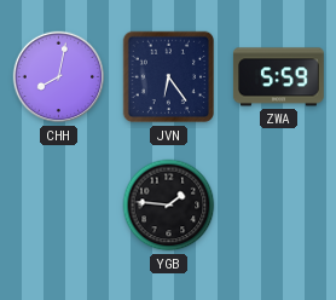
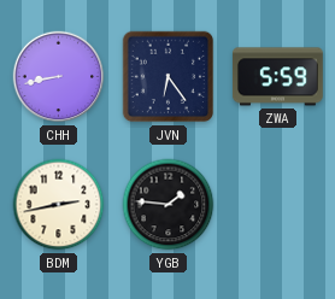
CHH: 8:02 -> 8:43
BDM: none -> 2:43
